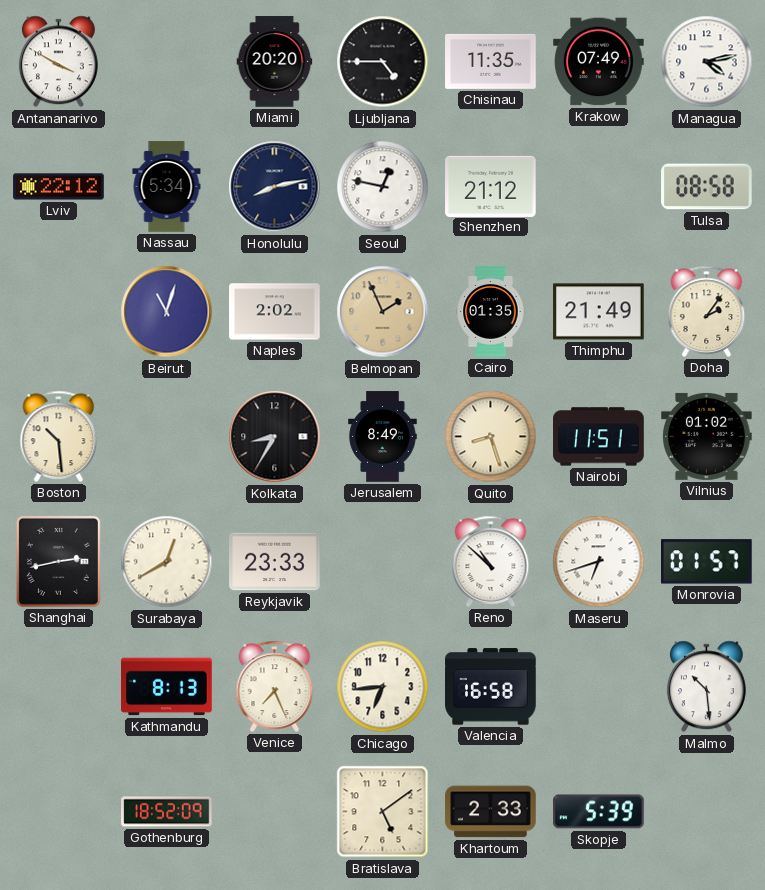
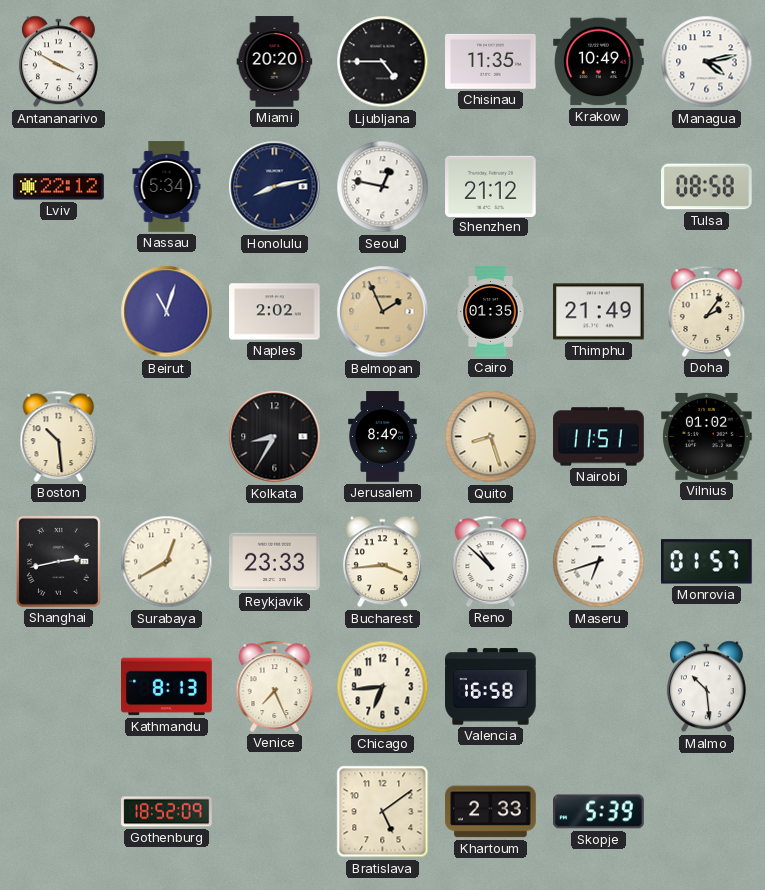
Krakow: 07:49 -> 10:49
Bucharest: none -> 3:44
